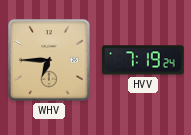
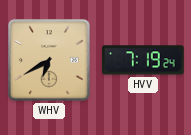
WHV: 6:45 -> 6:40
